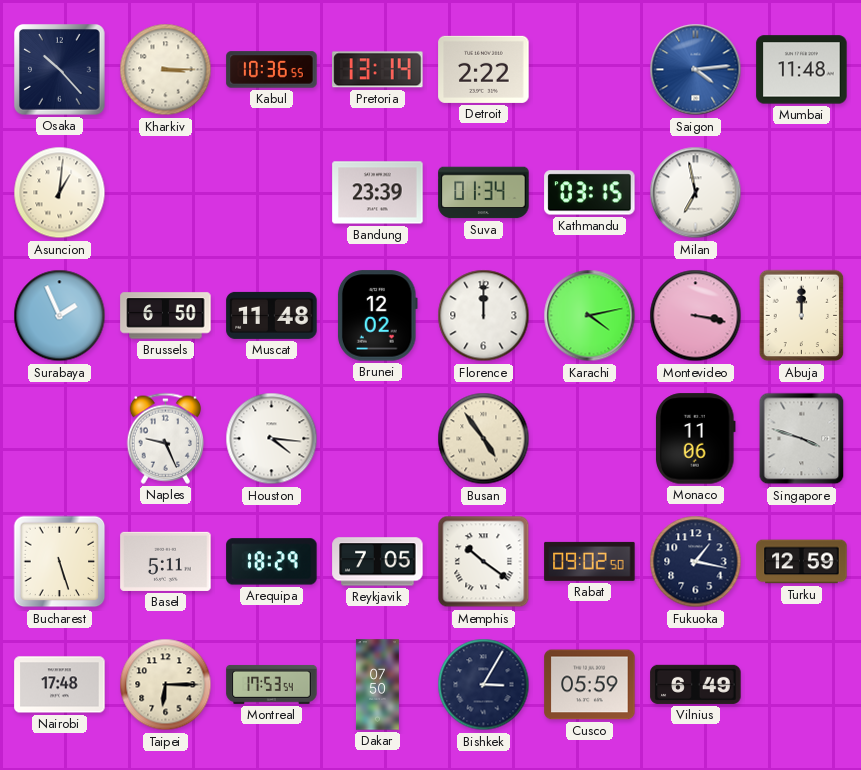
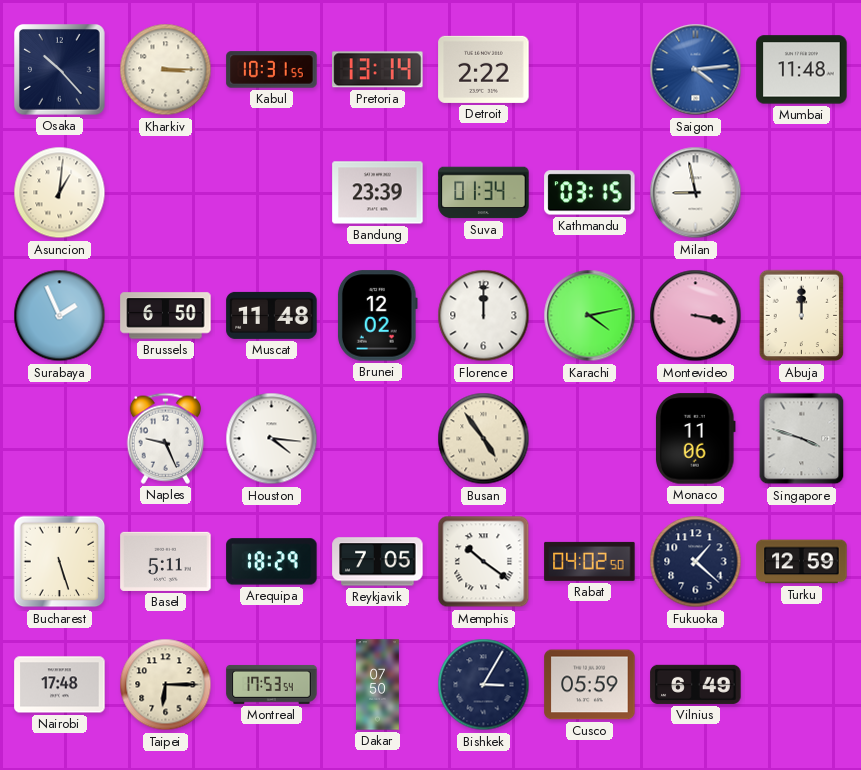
Kabul: 10:36 -> 10:31
Milan: 6:58 -> 8:58
Rabat: 09:02 -> 04:02
Fukuoka: 1:17 -> 1:22
